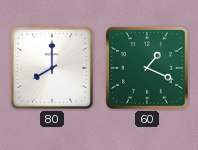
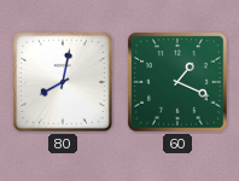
80: 8:00 -> 8:02
